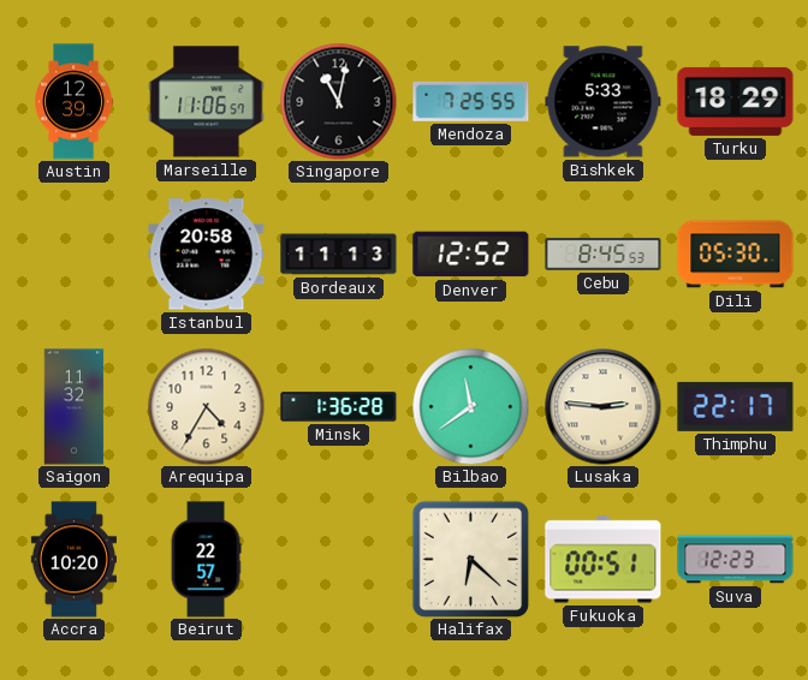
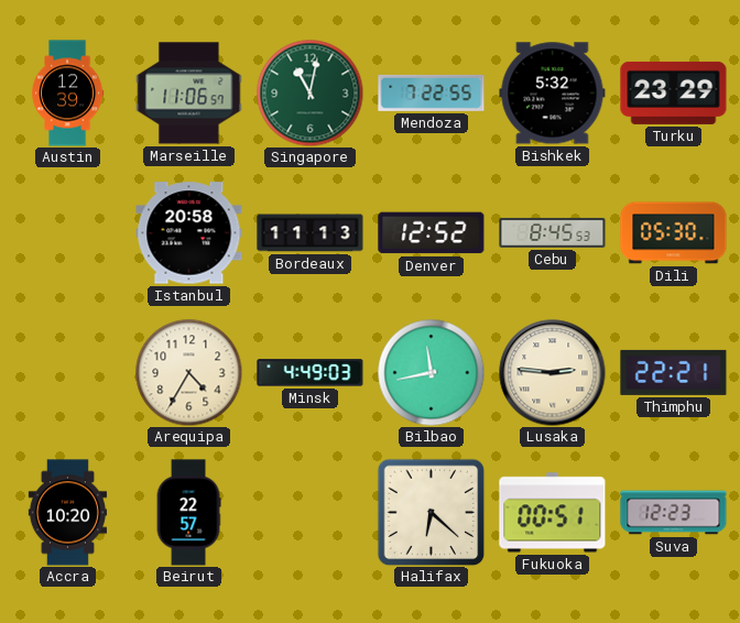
Singapore dial: black -> green
Mendoza: 7:25 -> 7:22
Bishkek: 5:33 -> 5:32
Turku: 18:29 -> 23:29
Saigon: 11:32 -> none
Minsk: 1:36 -> 4:49
Bilbao: 11:39 -> 11:43
Thimphu: 22:17 -> 22:21
